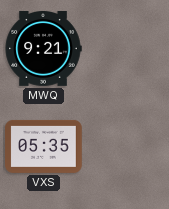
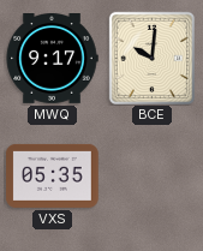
MWQ: 9:21 -> 9:17
BCE: none -> 10:01
